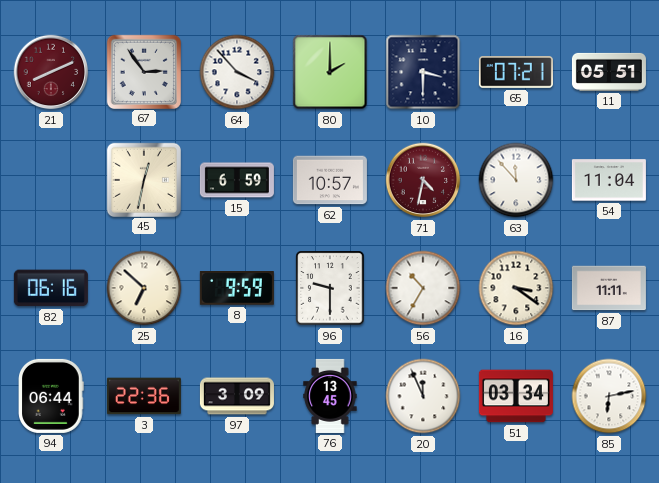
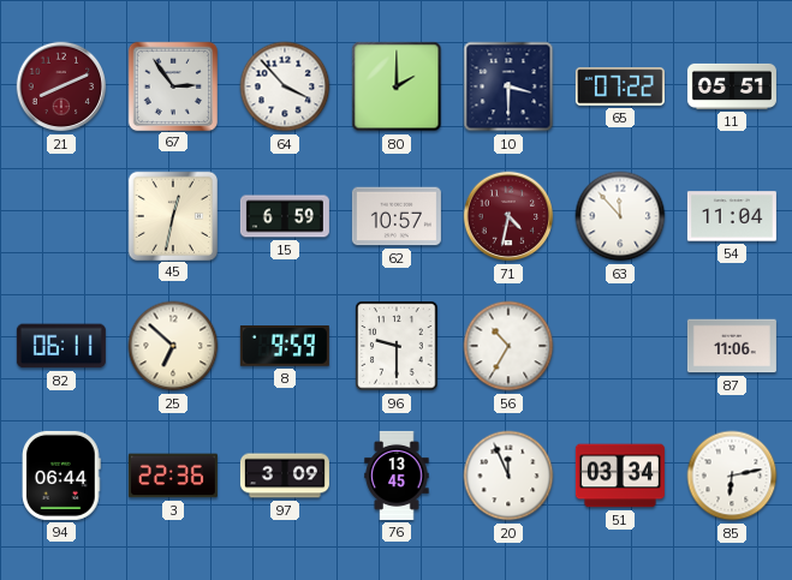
65: 07:21 -> 07:22
82: 06:16 -> 06:11
16: 3:21 -> none
87: 11:11 -> 11:06
